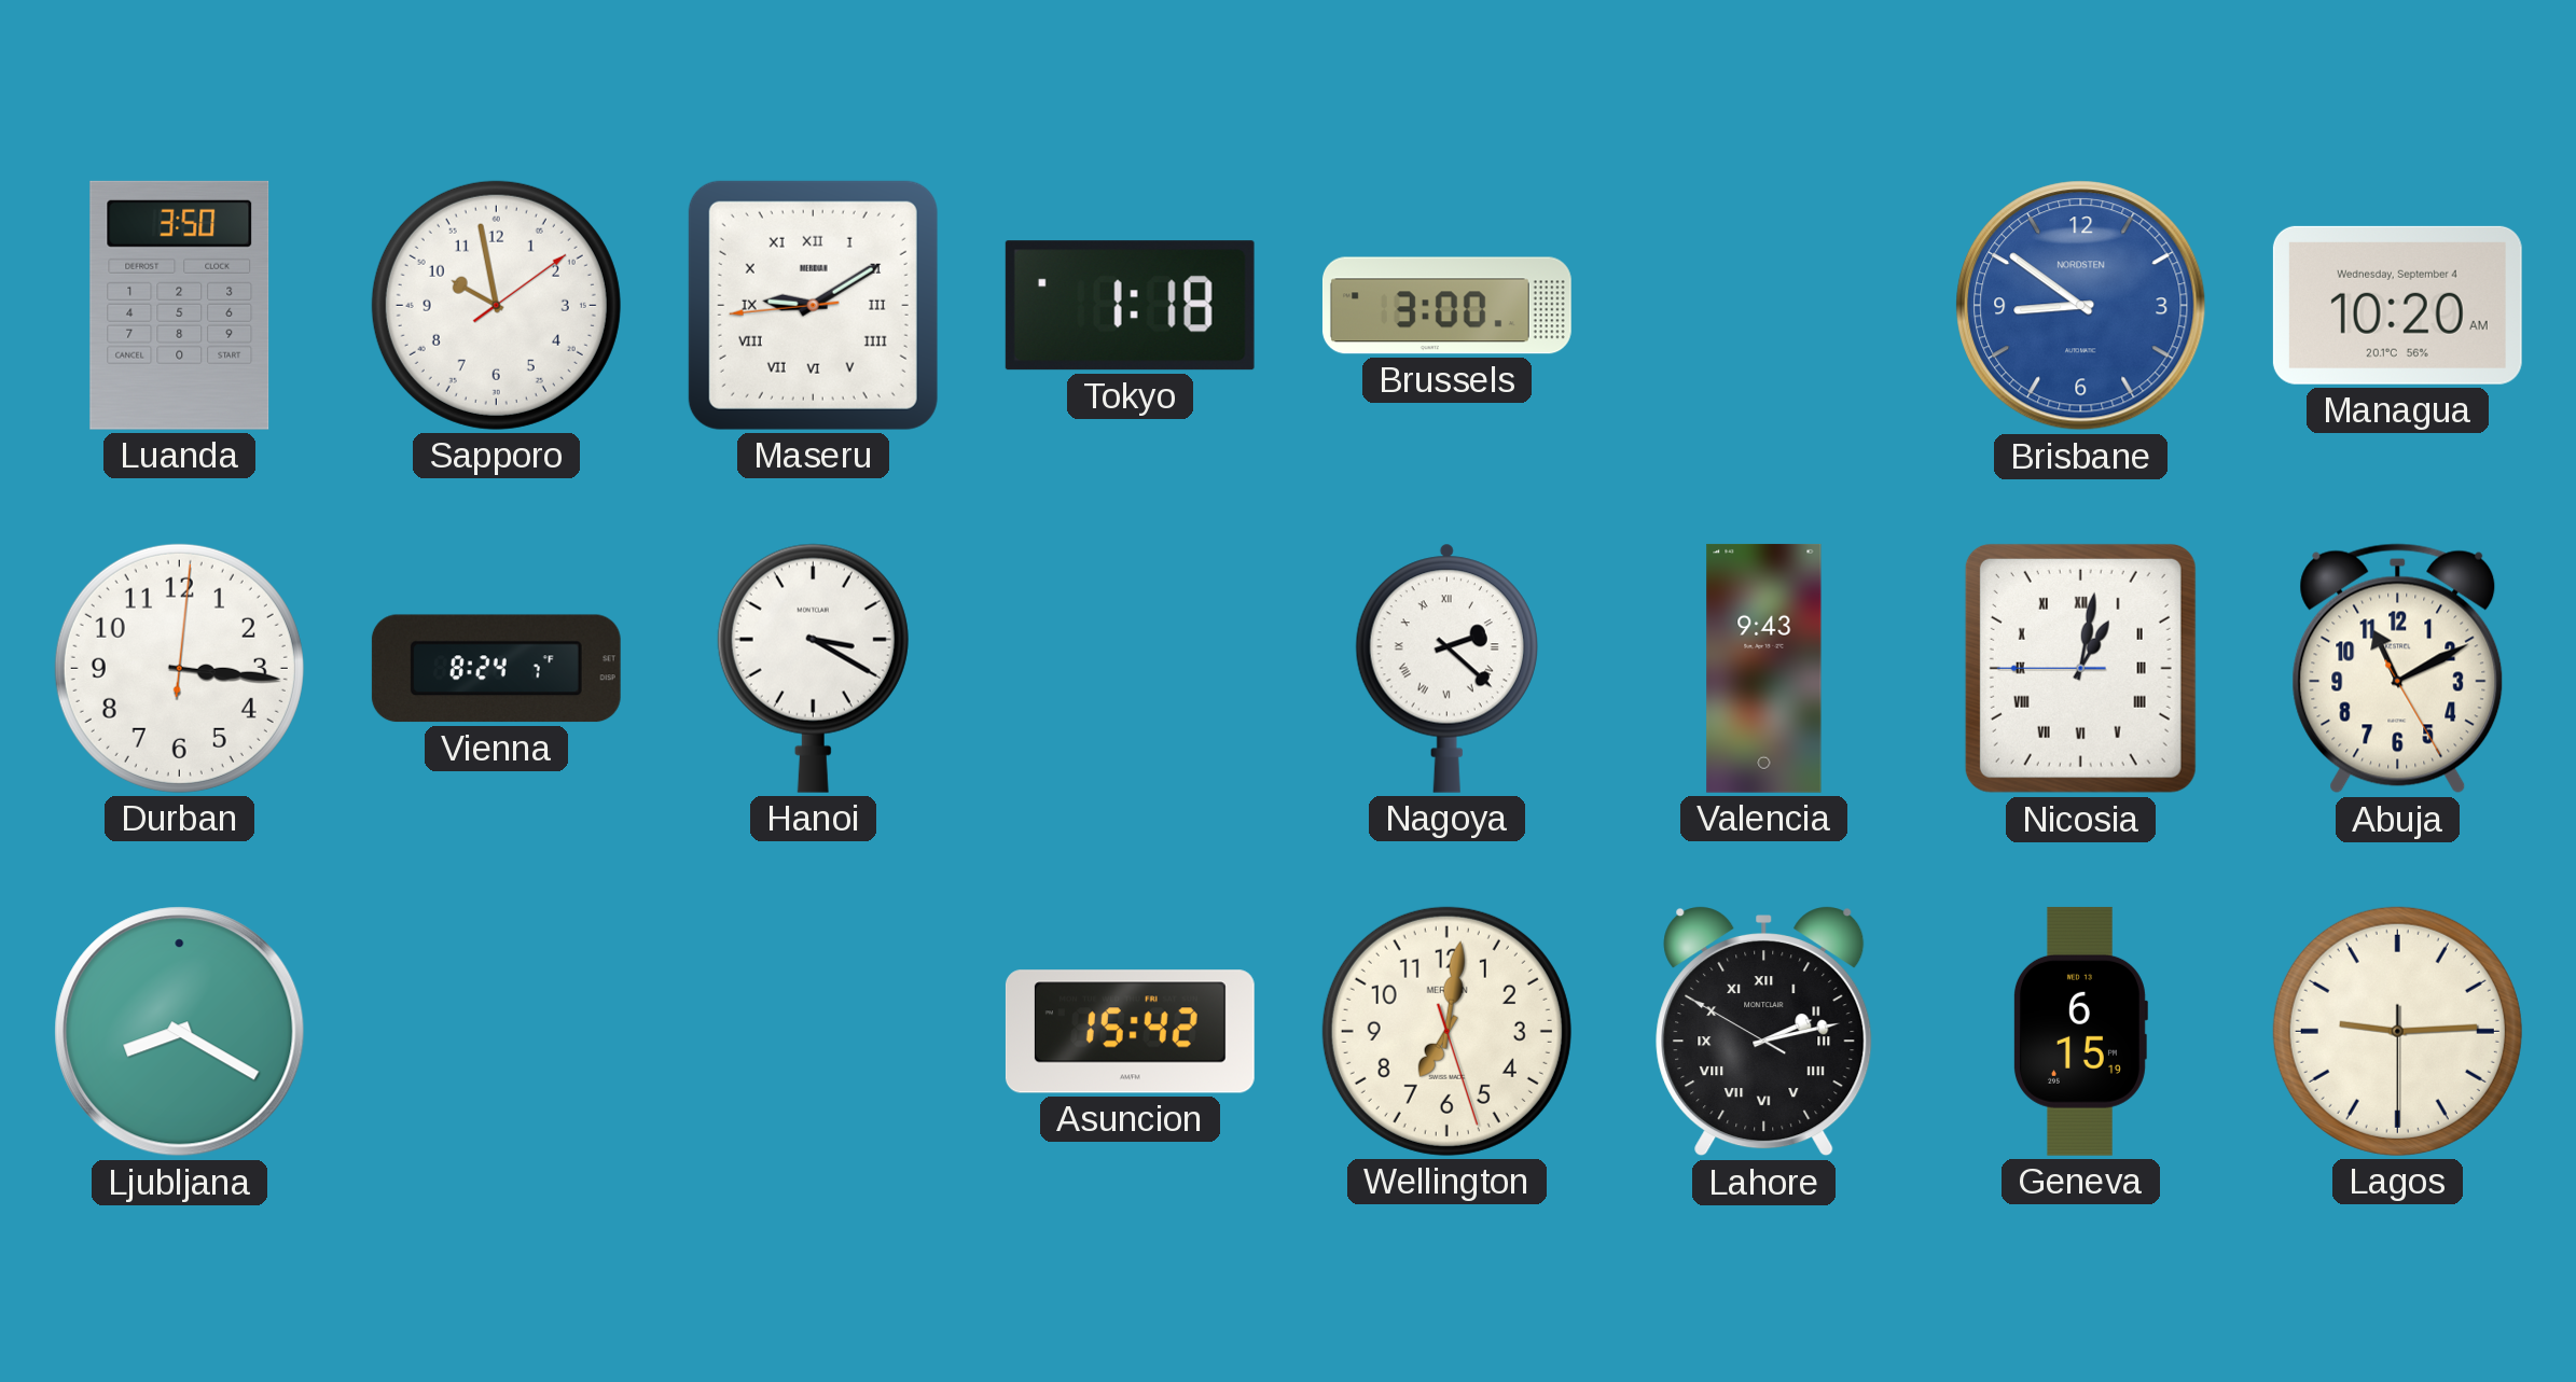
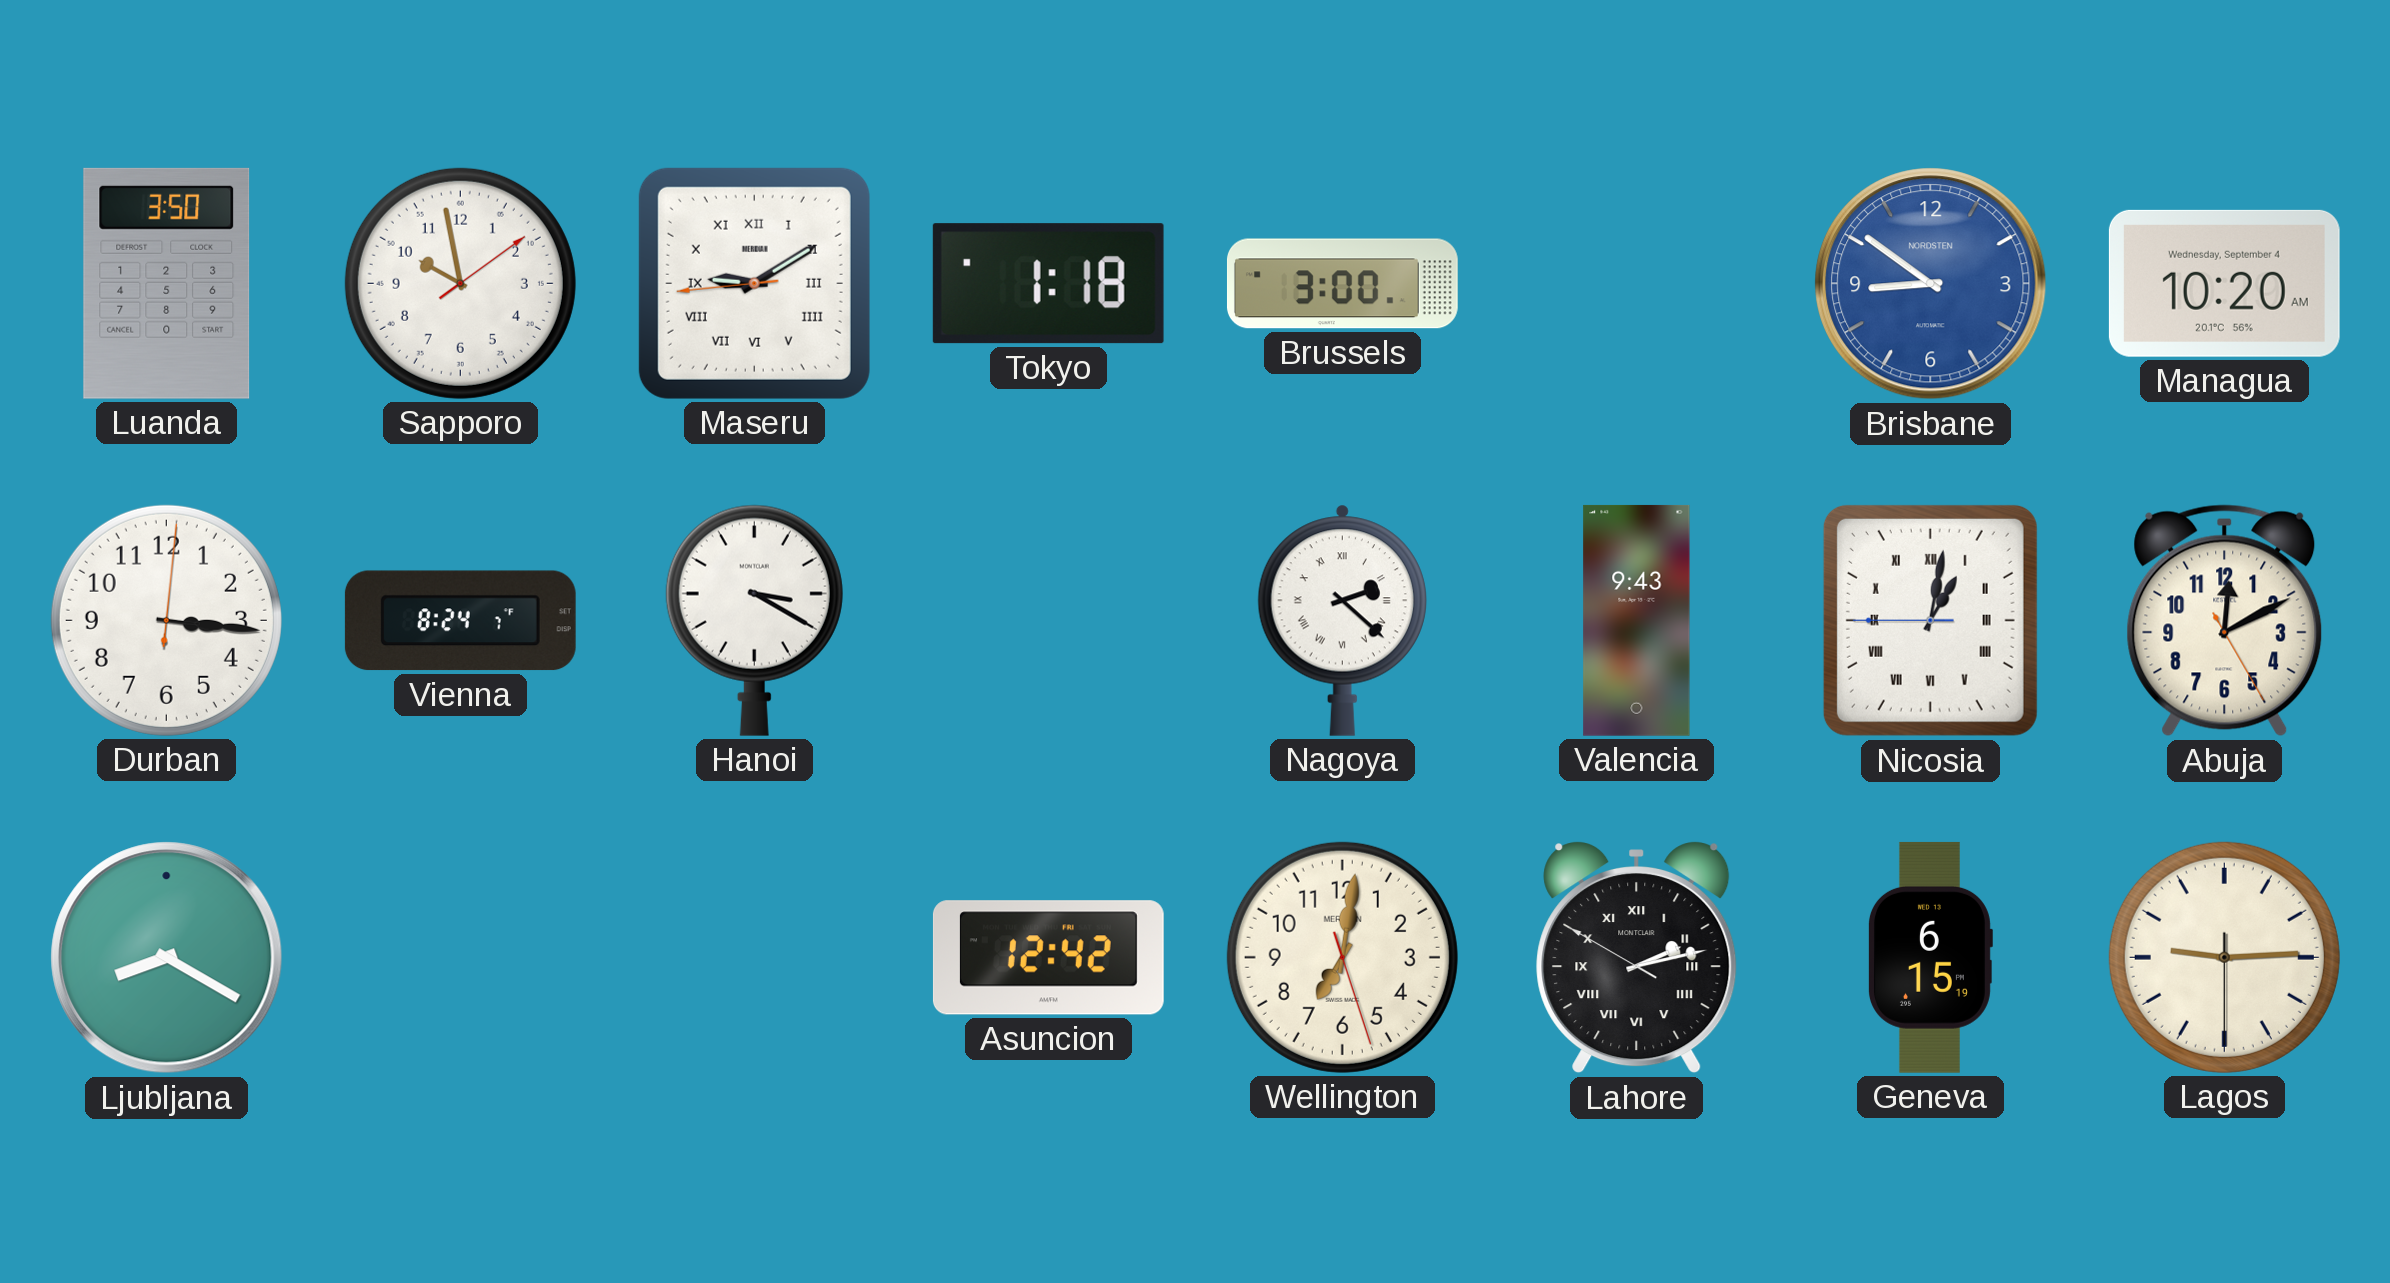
Abuja: 11:10 -> 12:10
Asuncion: 15:42 -> 12:42
